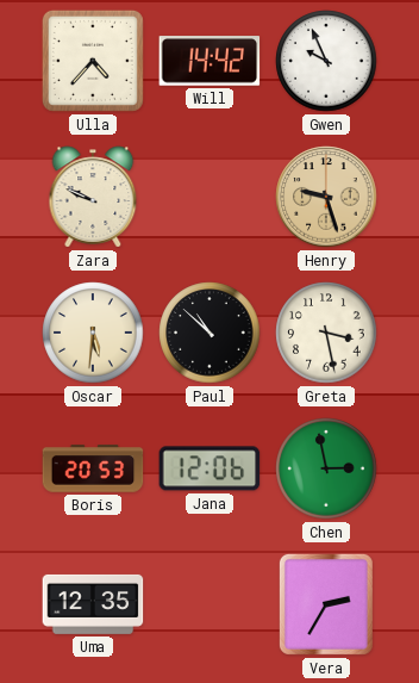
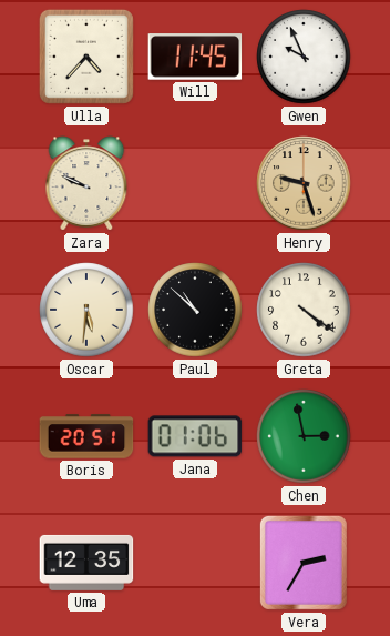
Will: 14:42 -> 11:45
Greta: 3:28 -> 4:21
Boris: 20:53 -> 20:51
Jana: 12:06 -> 01:06
